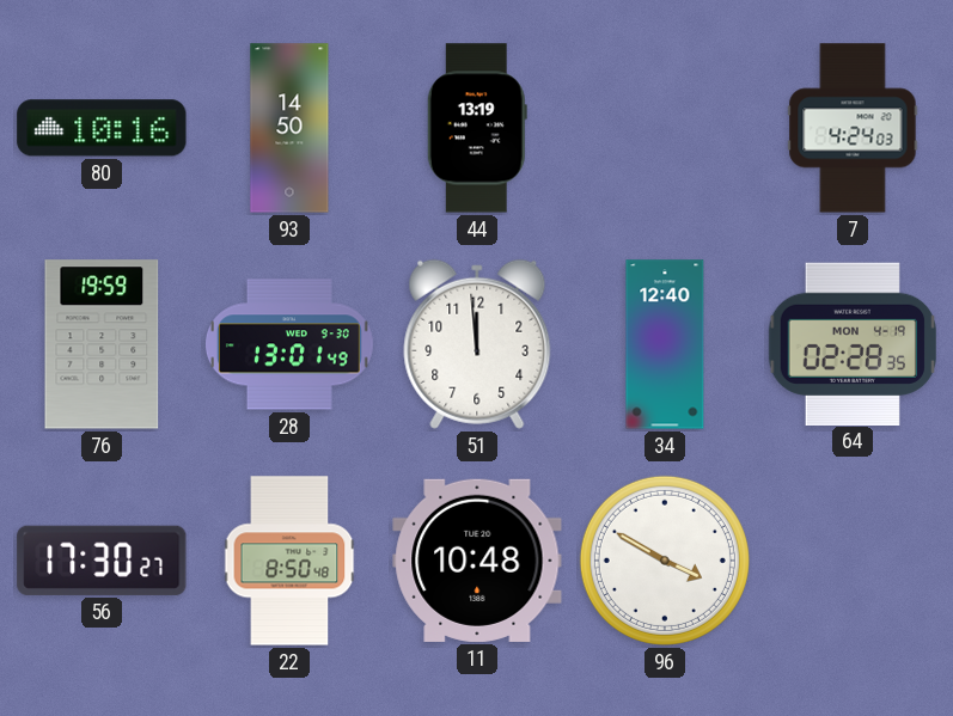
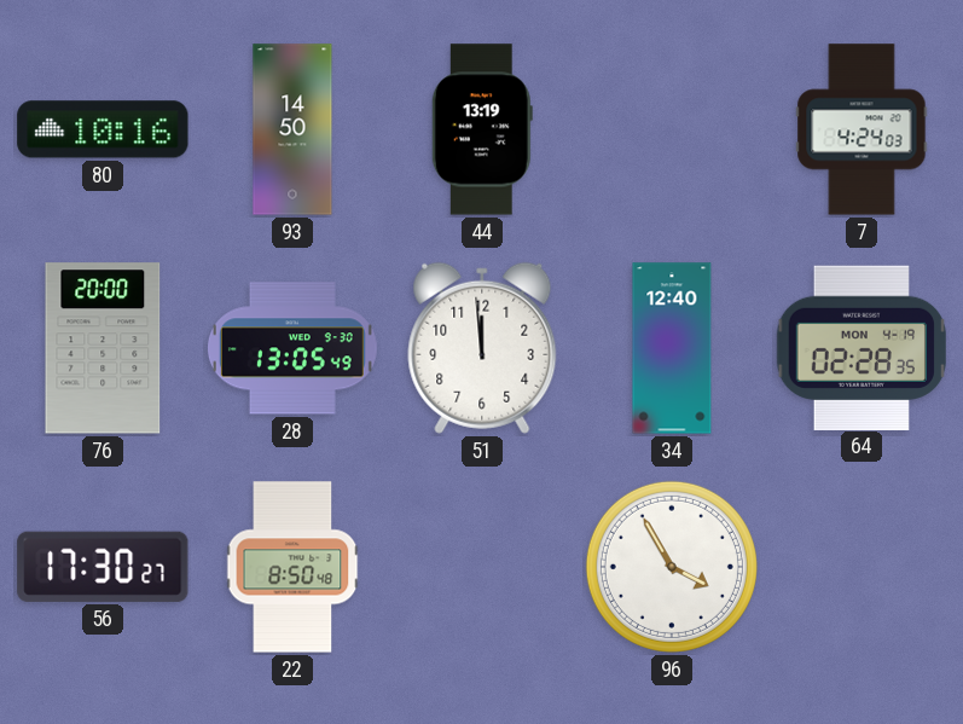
76: 19:59 -> 20:00
28: 13:01 -> 13:05
11: 10:48 -> none
96: 3:50 -> 3:55
